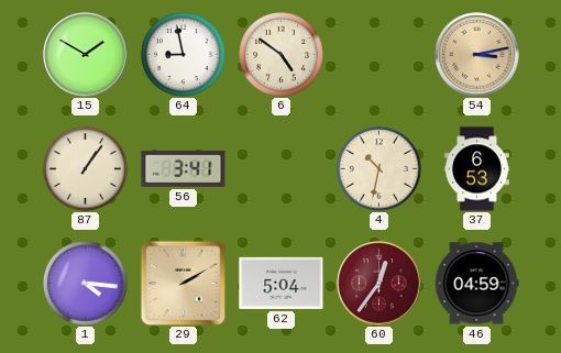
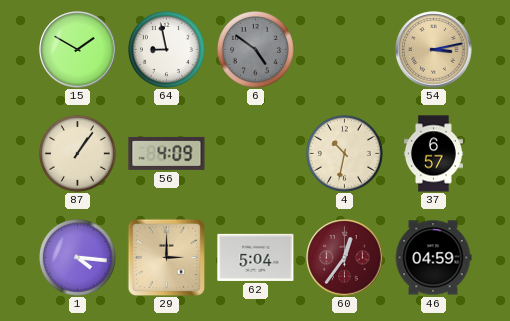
6 dial: cream -> grey
56: 3:41 -> 4:09
37: 6:53 -> 6:57
29: 2:10 -> 3:00
